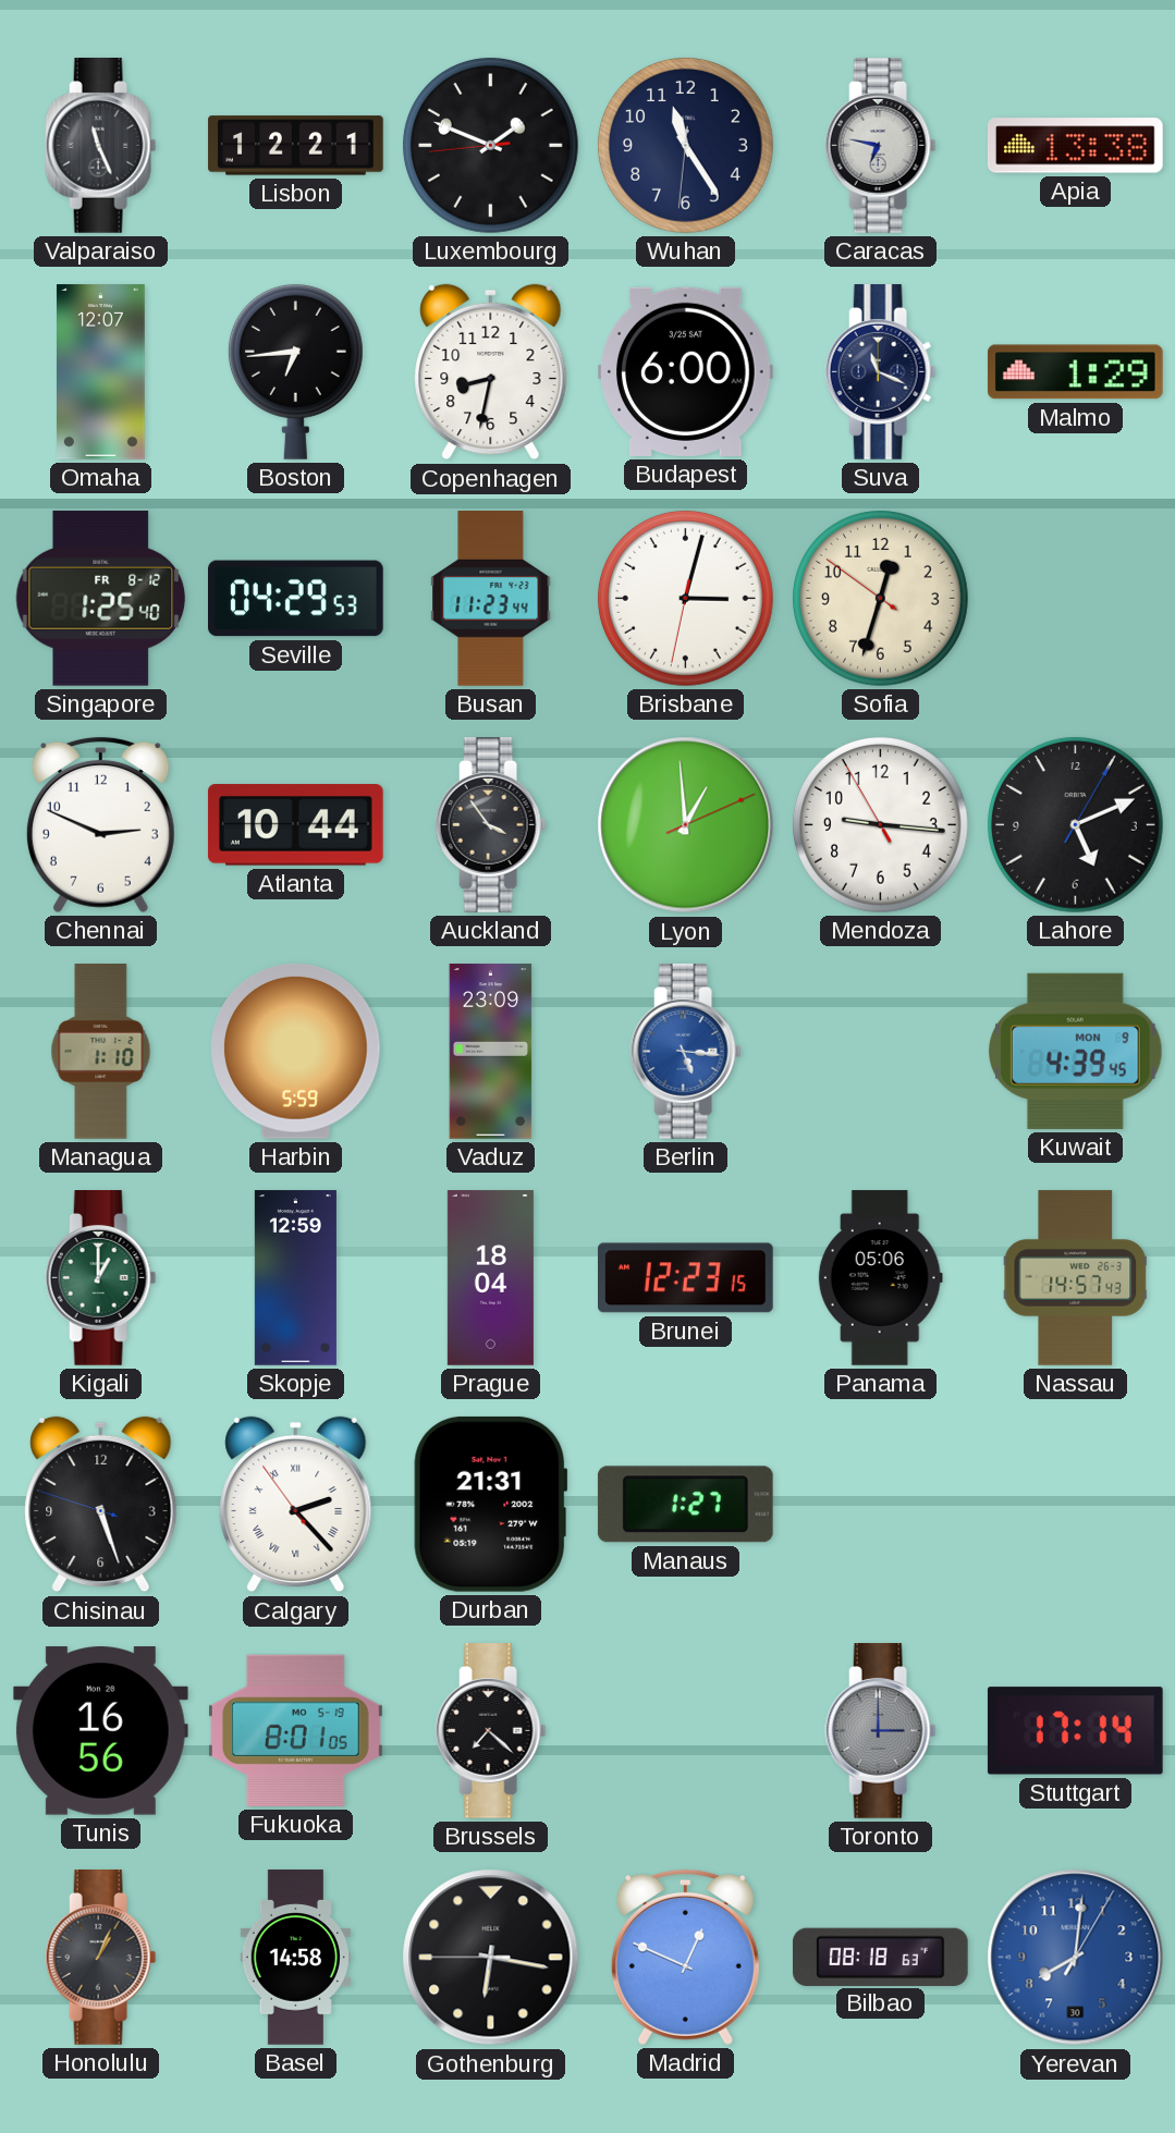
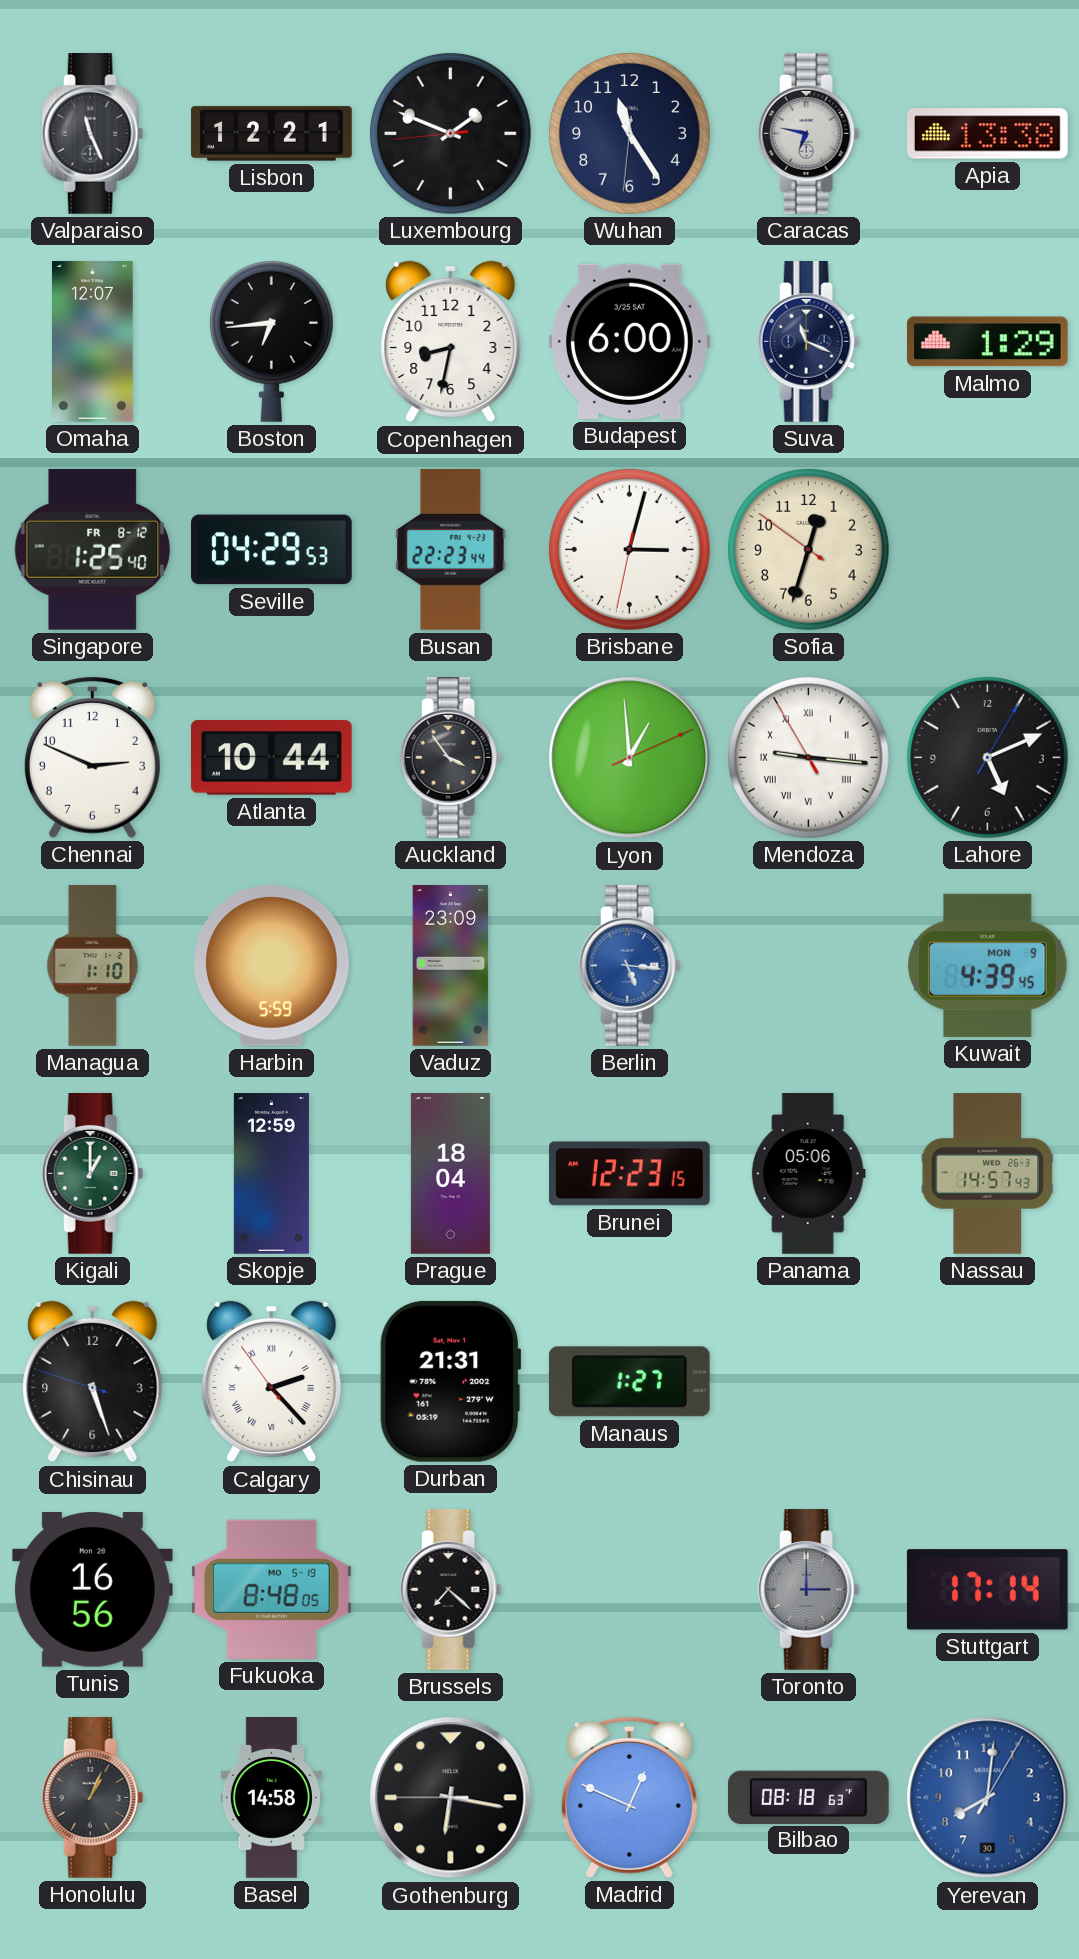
Busan: 11:23 -> 22:23
Mendoza numerals: Arabic -> Roman
Fukuoka: 8:01 -> 8:48
